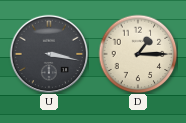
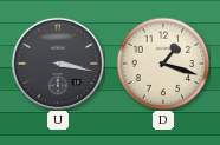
D: 1:15 -> 1:18
